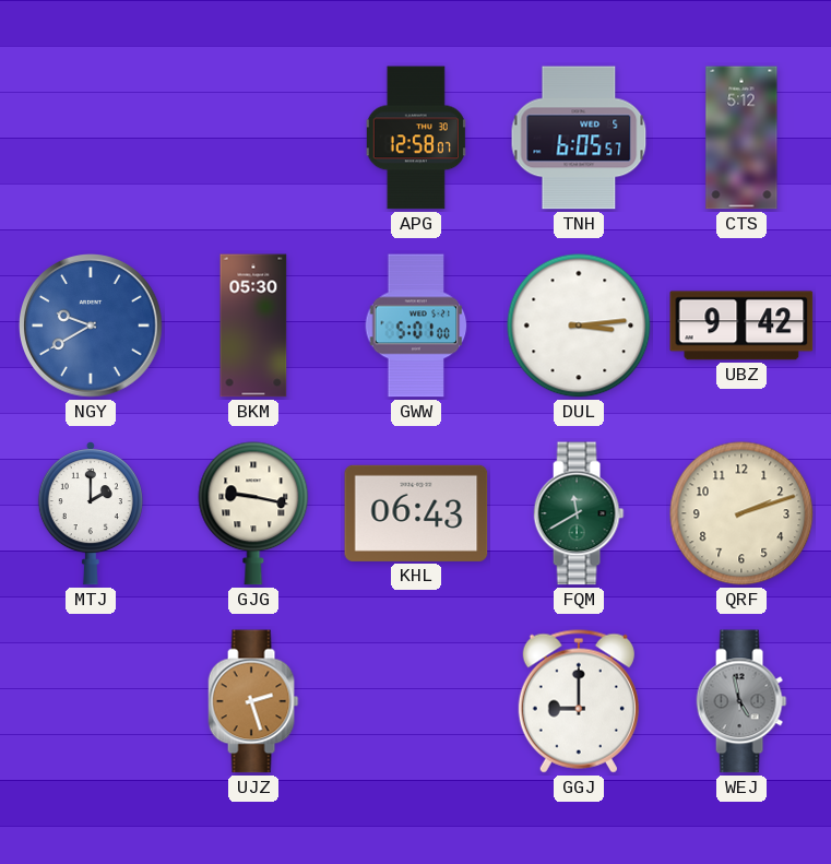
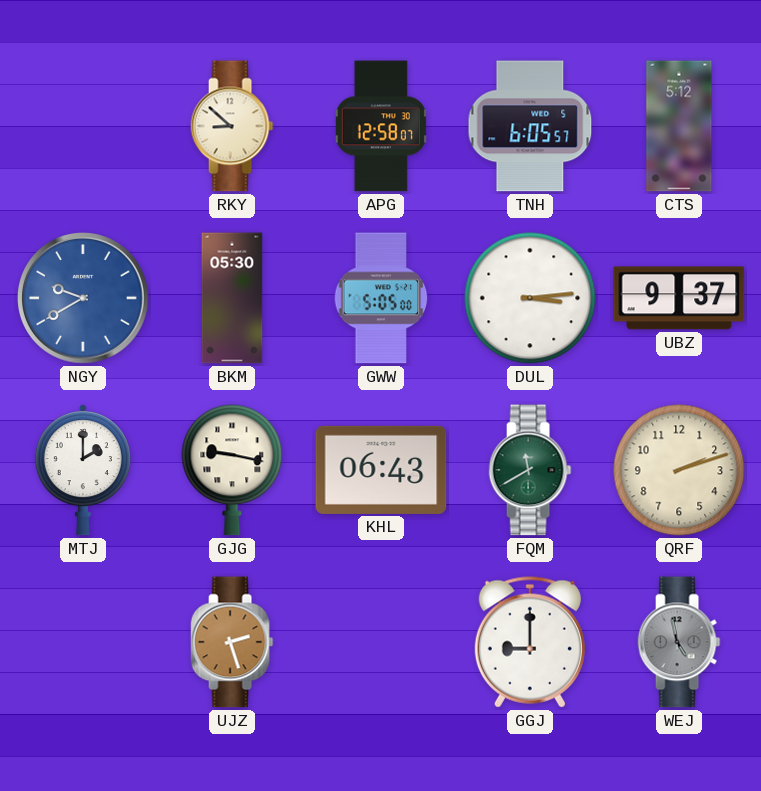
RKY: none -> 8:52
GWW: 5:01 -> 5:05
UBZ: 9:42 -> 9:37
